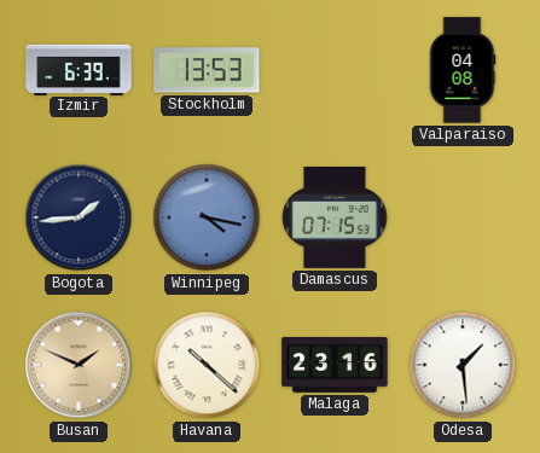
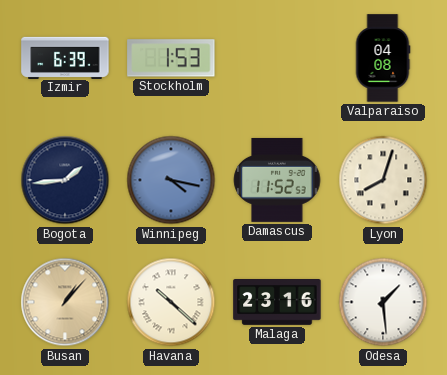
Stockholm: 13:53 -> 1:53
Damascus: 07:15 -> 11:52
Lyon: none -> 8:03
Busan: 1:49 -> 1:07
